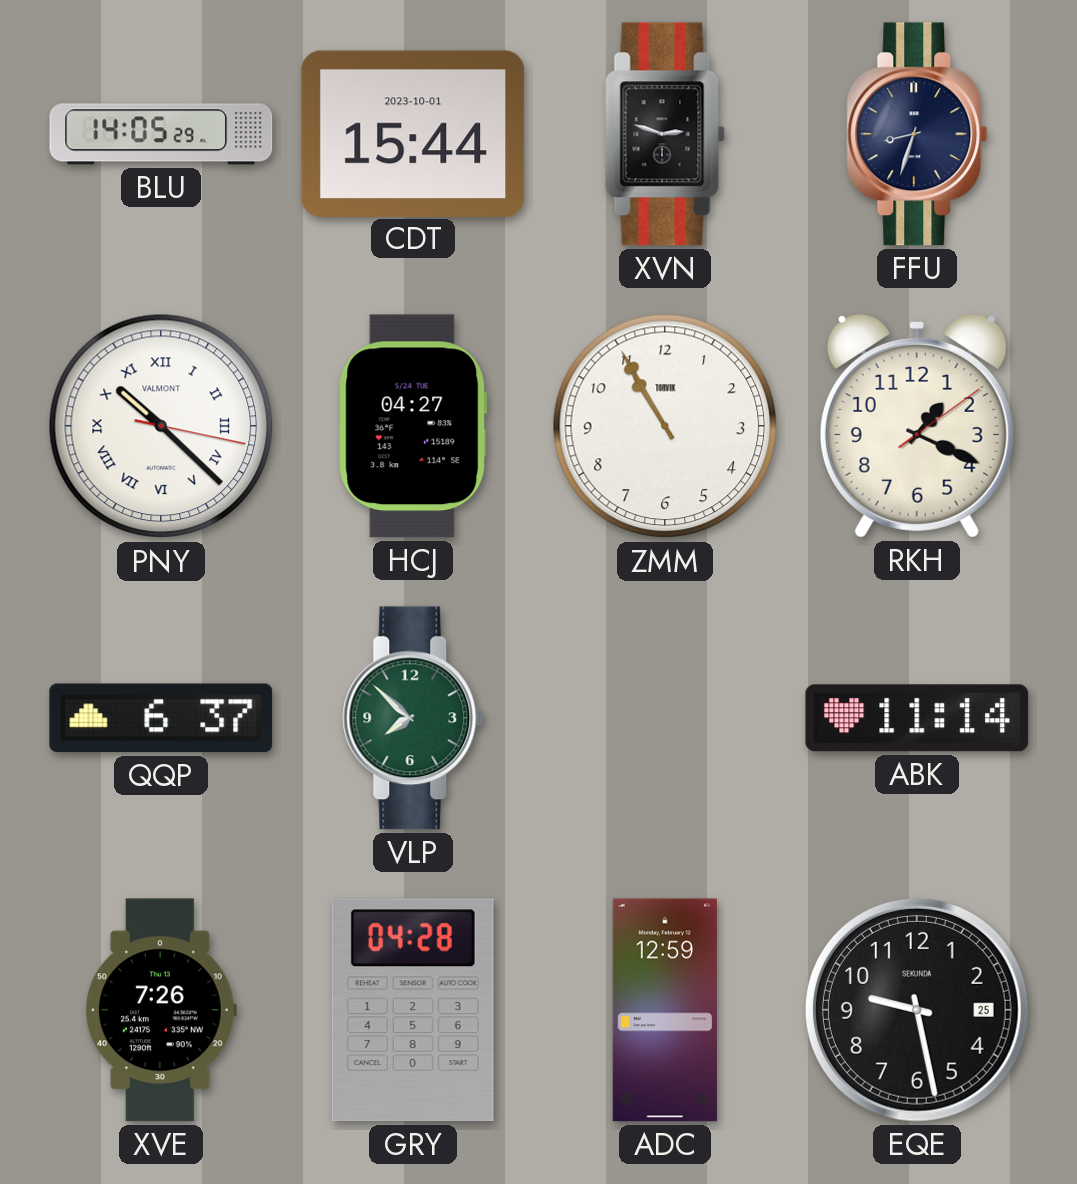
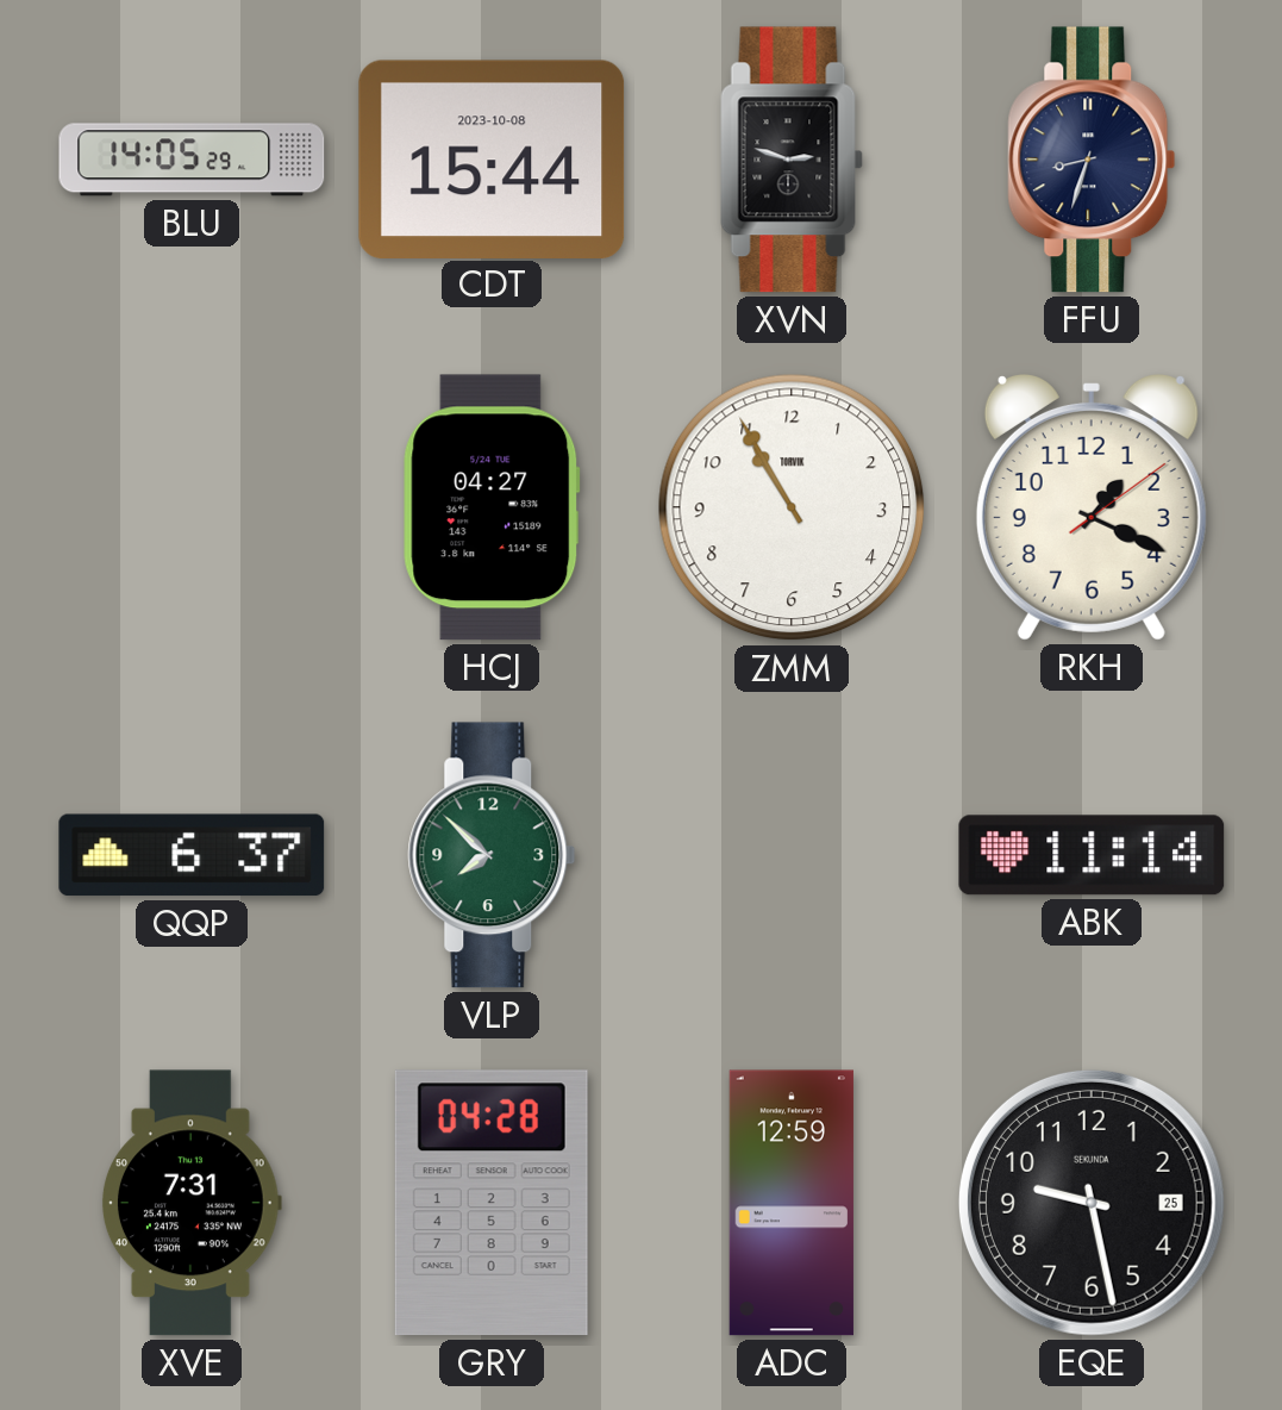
CDT date: 2023-10-01 -> 2023-10-08
PNY: 10:22 -> none
XVE: 7:26 -> 7:31
